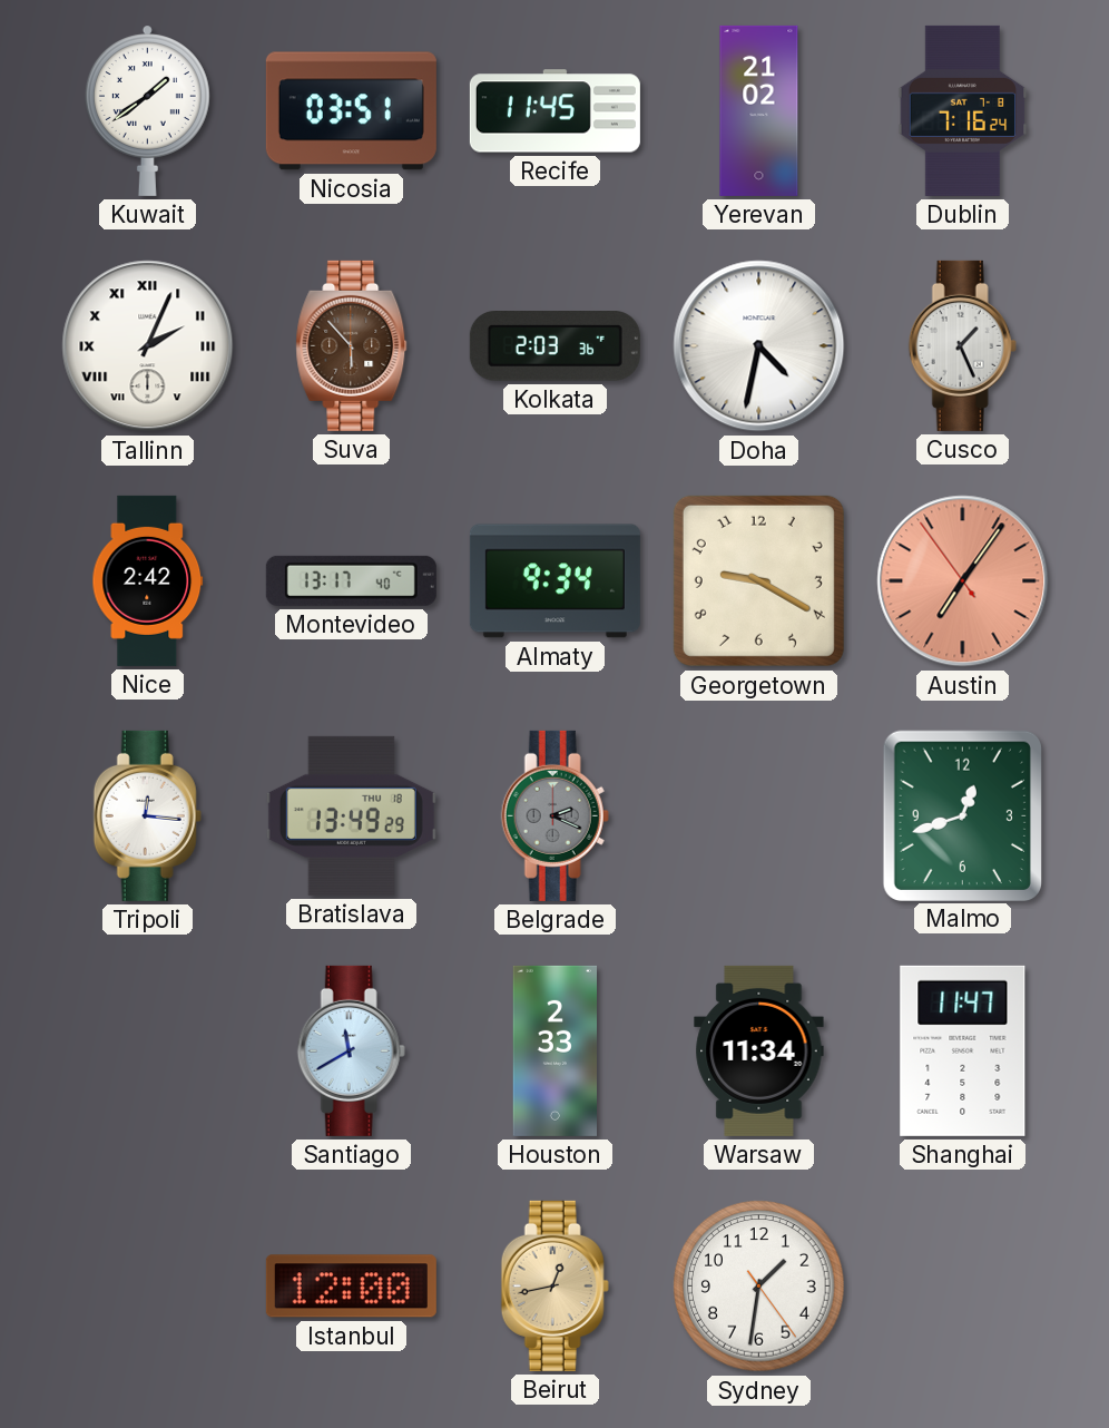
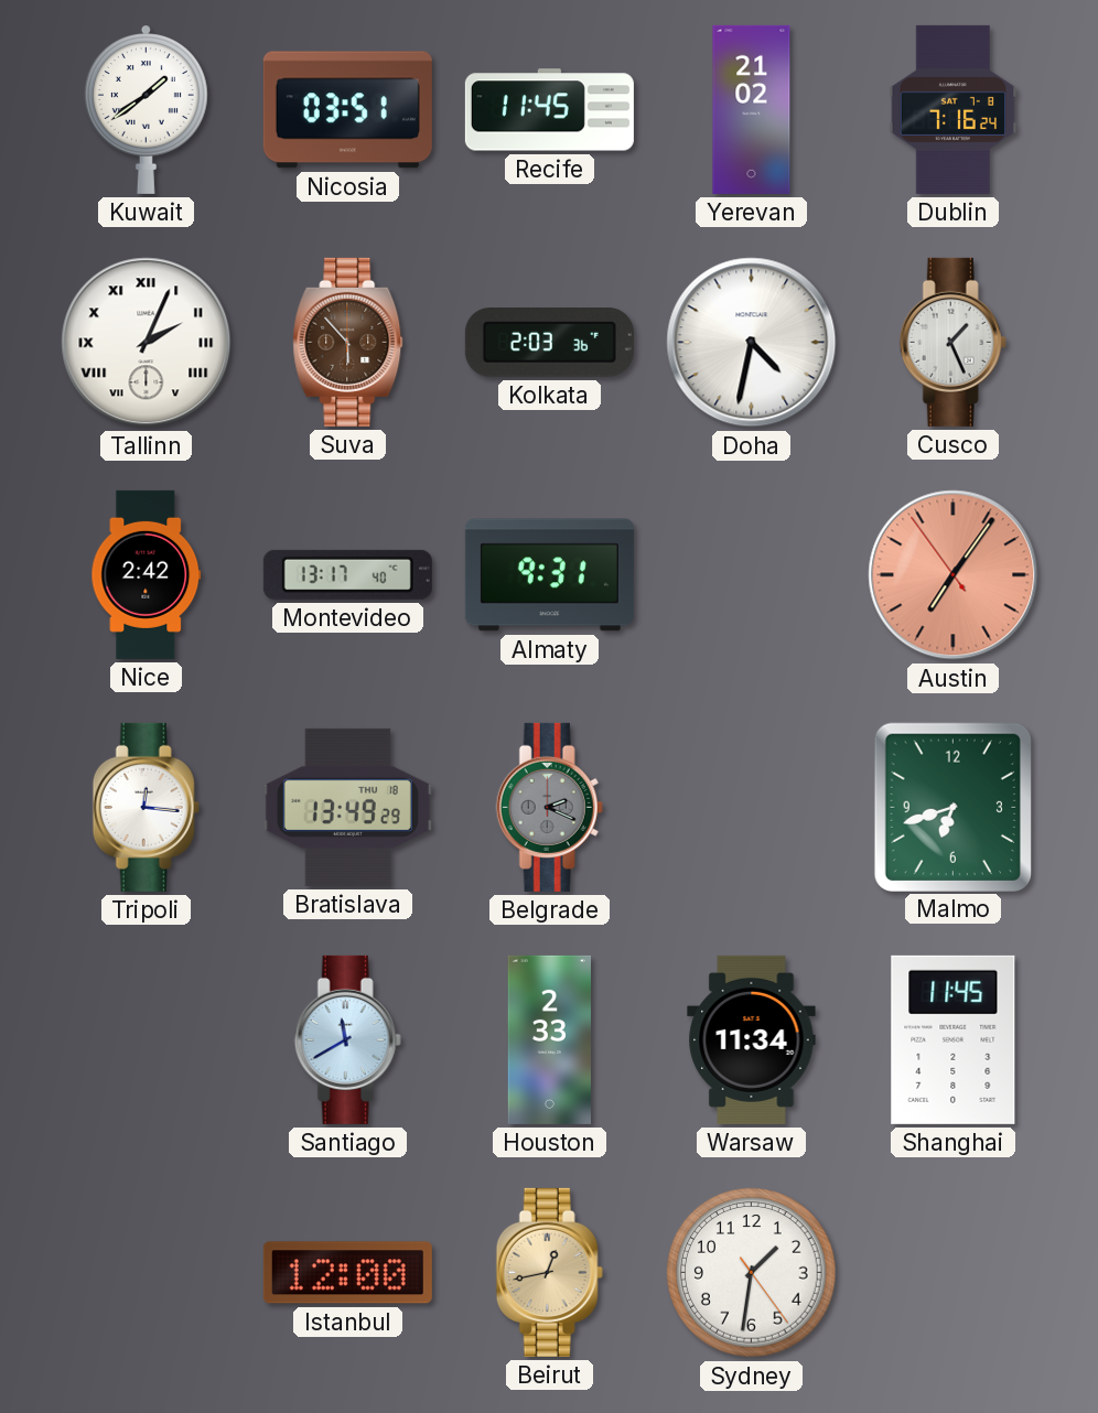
Almaty: 9:34 -> 9:31
Georgetown: 9:20 -> none
Malmo: 12:42 -> 6:42
Shanghai: 11:47 -> 11:45
